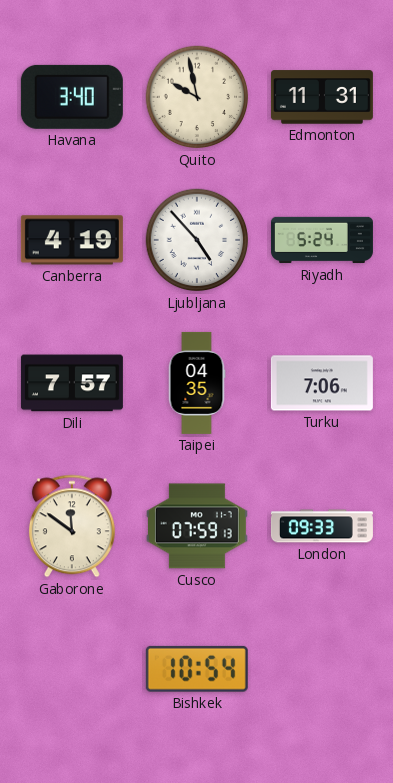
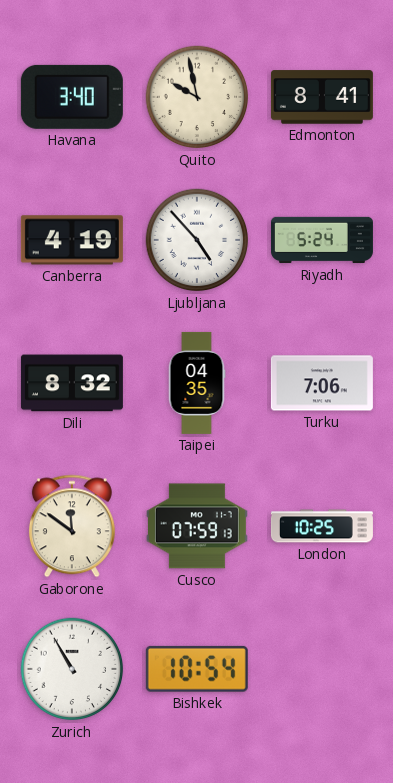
Edmonton: 11:31 -> 8:41
Dili: 7:57 -> 8:32
London: 09:33 -> 10:25
Zurich: none -> 10:55
